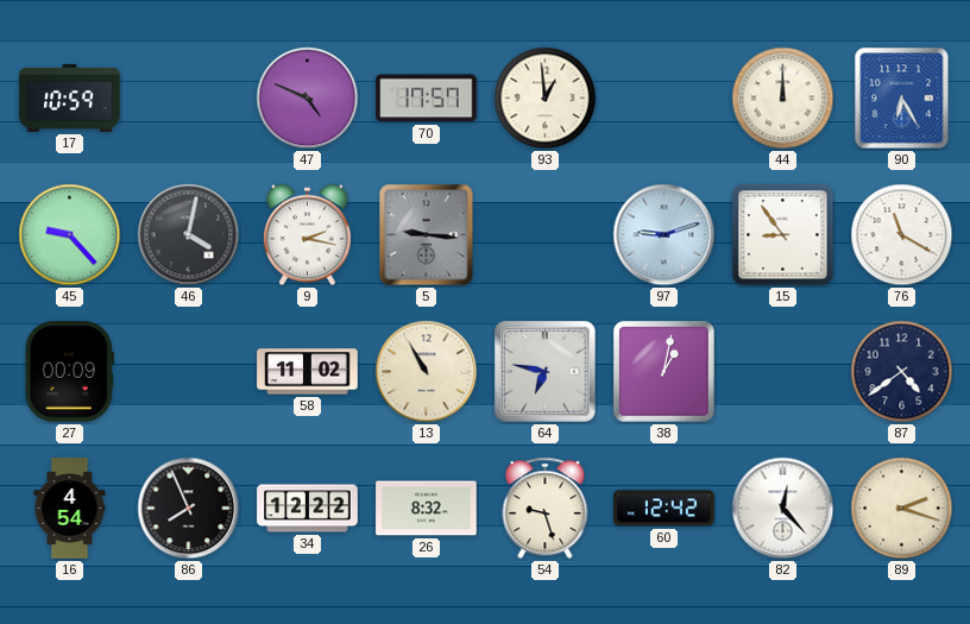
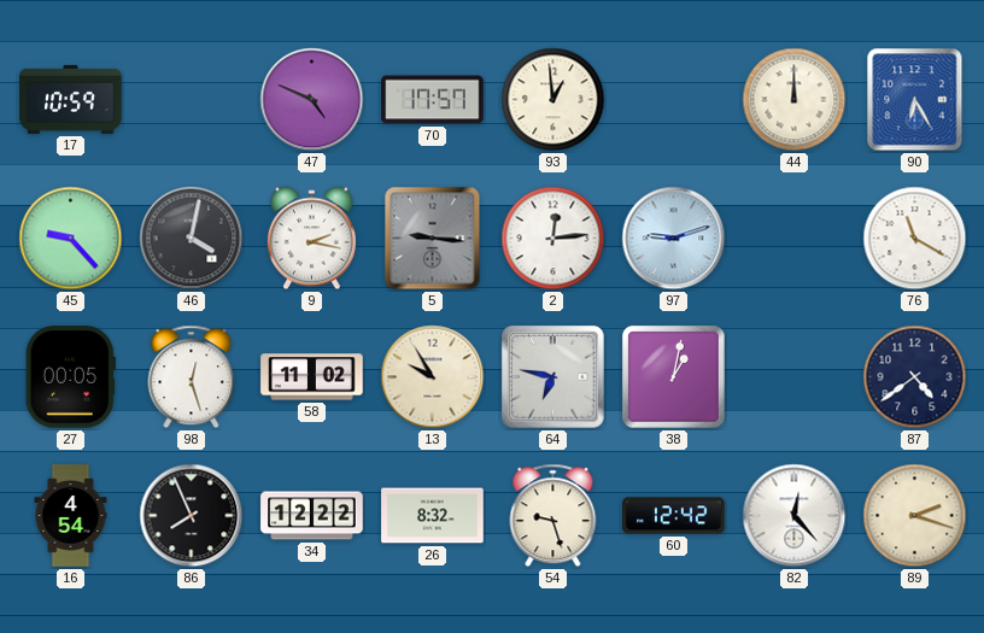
2: none -> 12:14
15: 8:54 -> none
27: 00:09 -> 00:05
98: none -> 12:27
13: 10:55 -> 9:55
